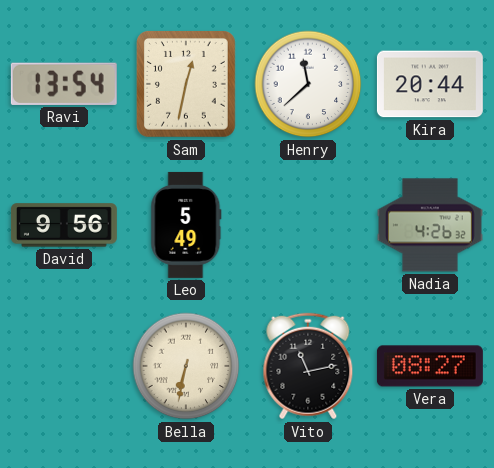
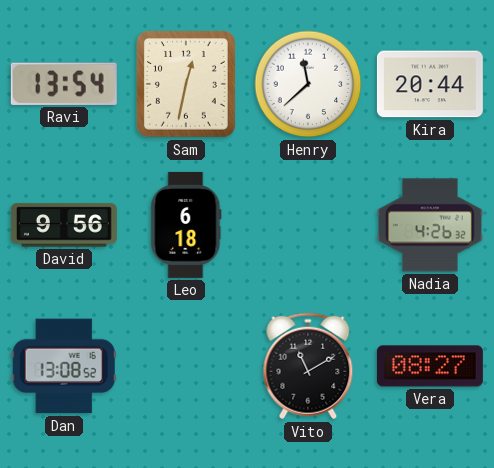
Leo: 5:49 -> 6:18
Dan: none -> 13:08
Bella: 6:32 -> none
Vito: 11:13 -> 11:10
